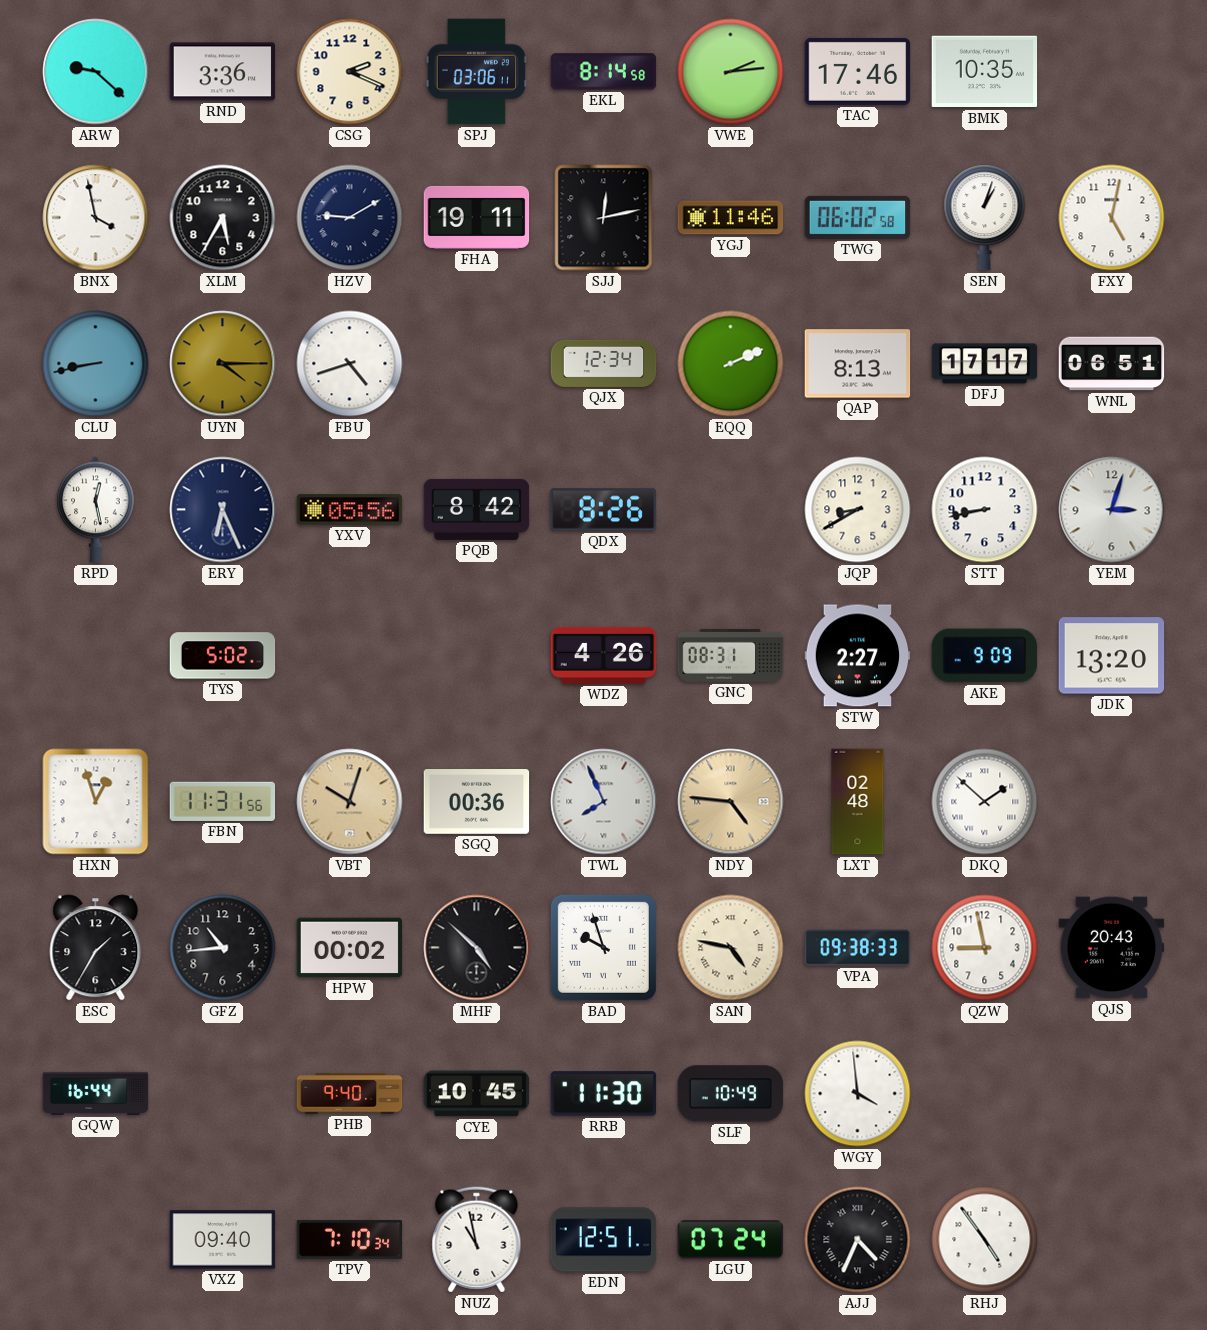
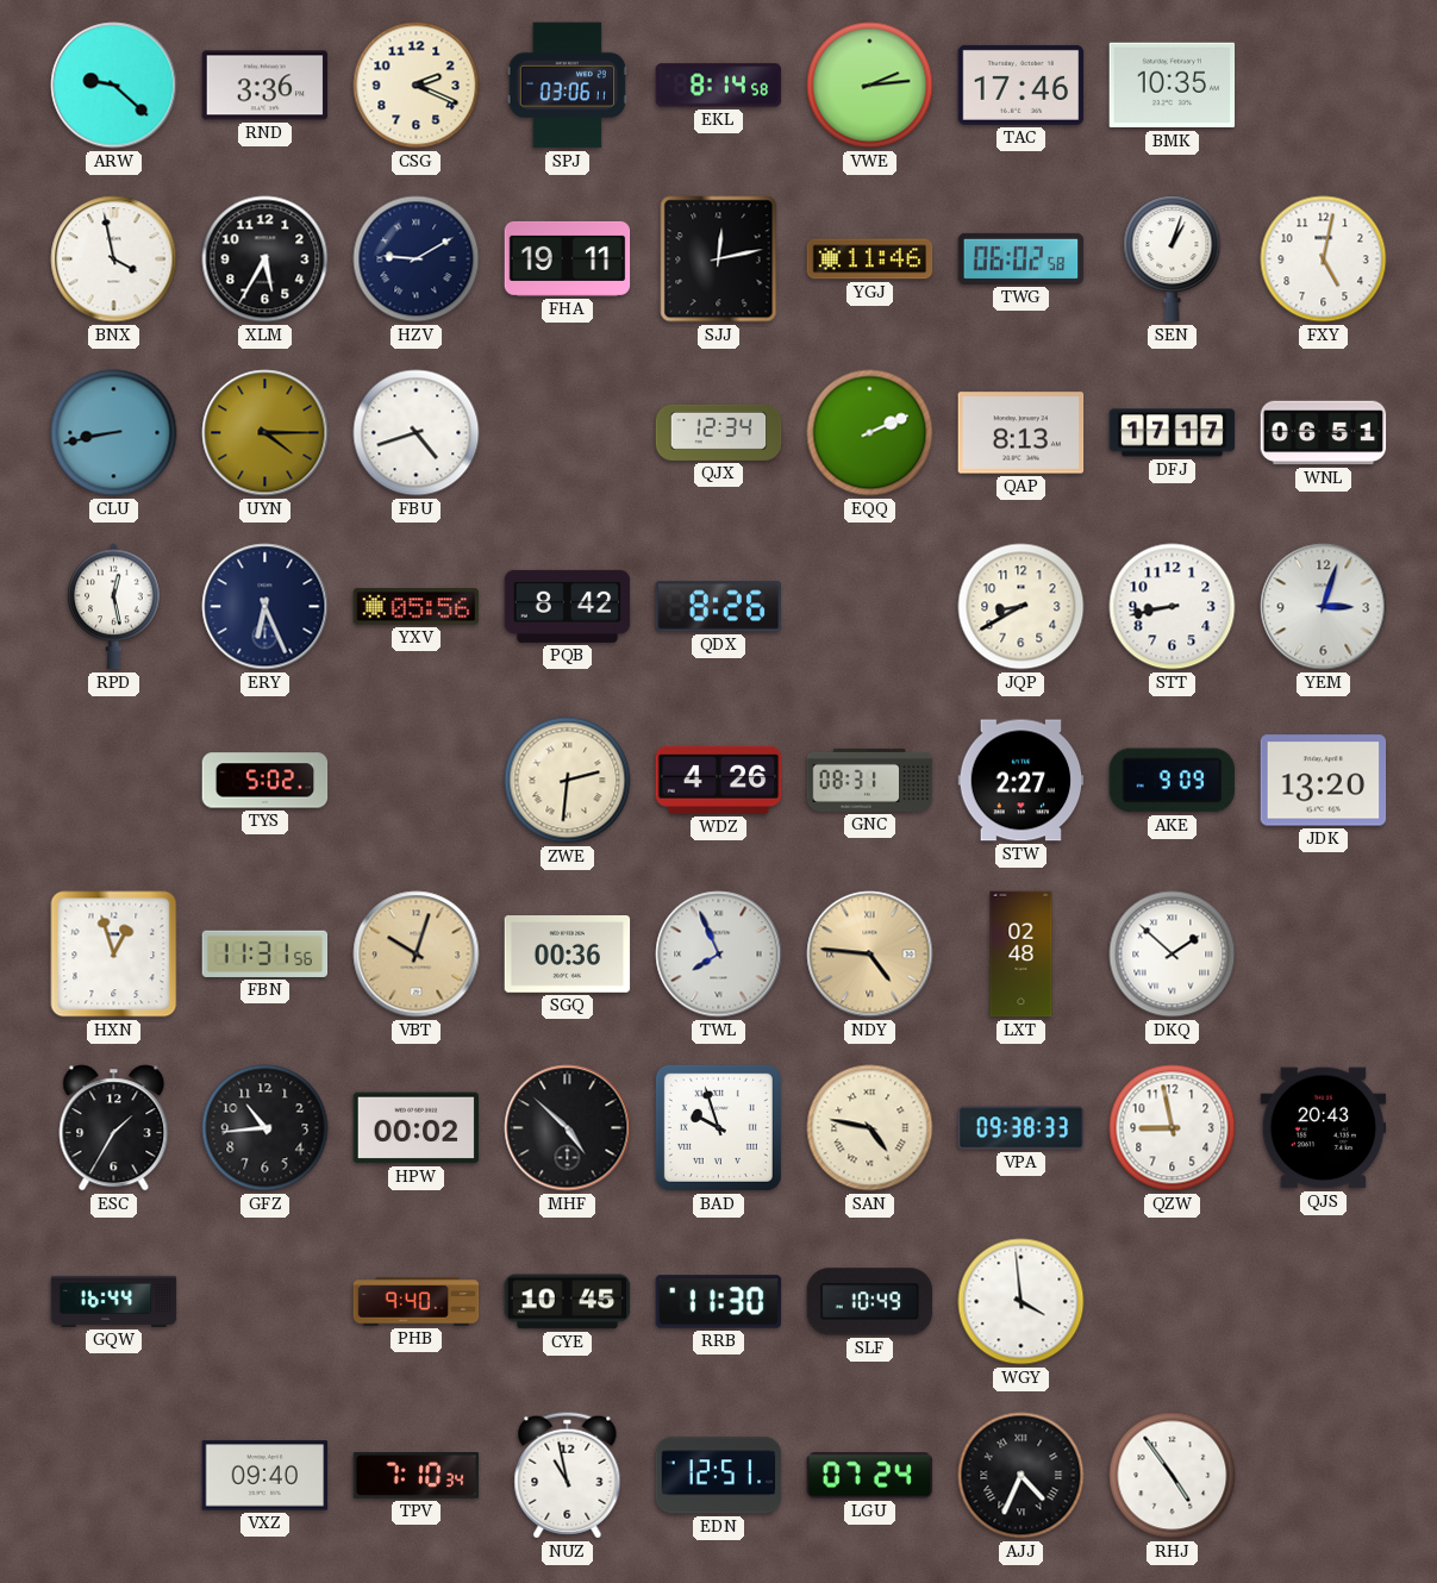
ZWE: none -> 2:31
